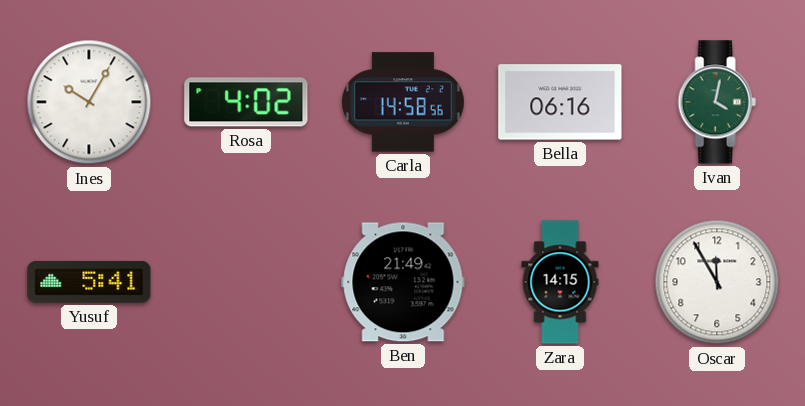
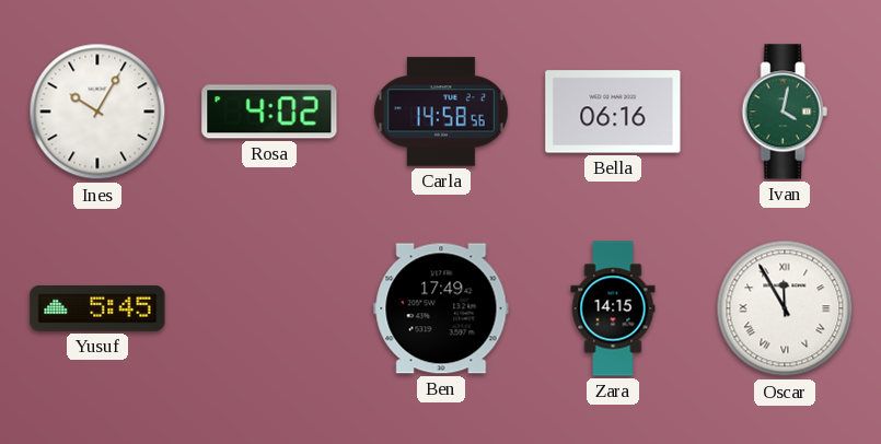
Yusuf: 5:41 -> 5:45
Ben: 21:49 -> 17:49
Oscar numerals: Arabic -> Roman
